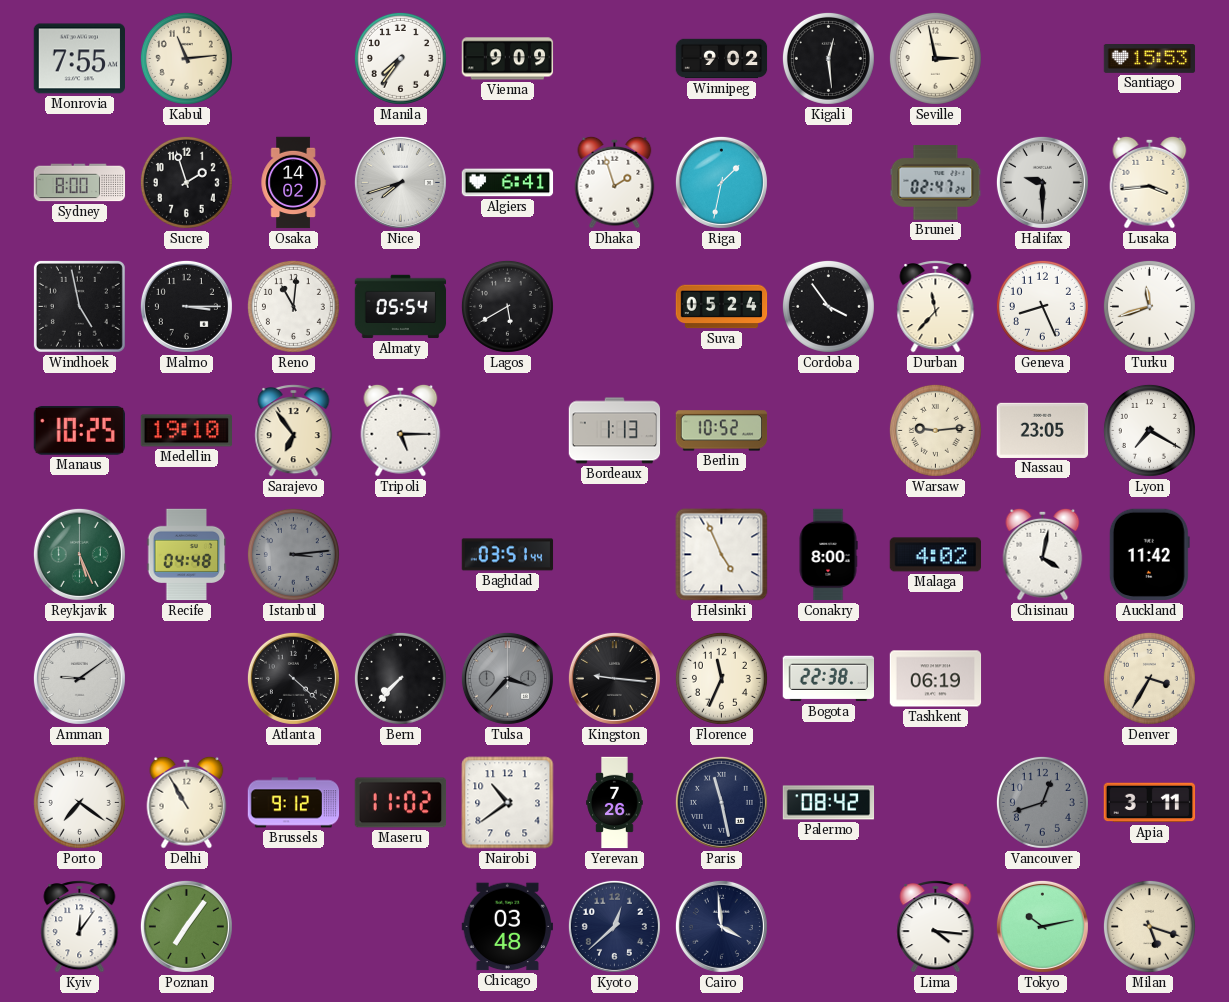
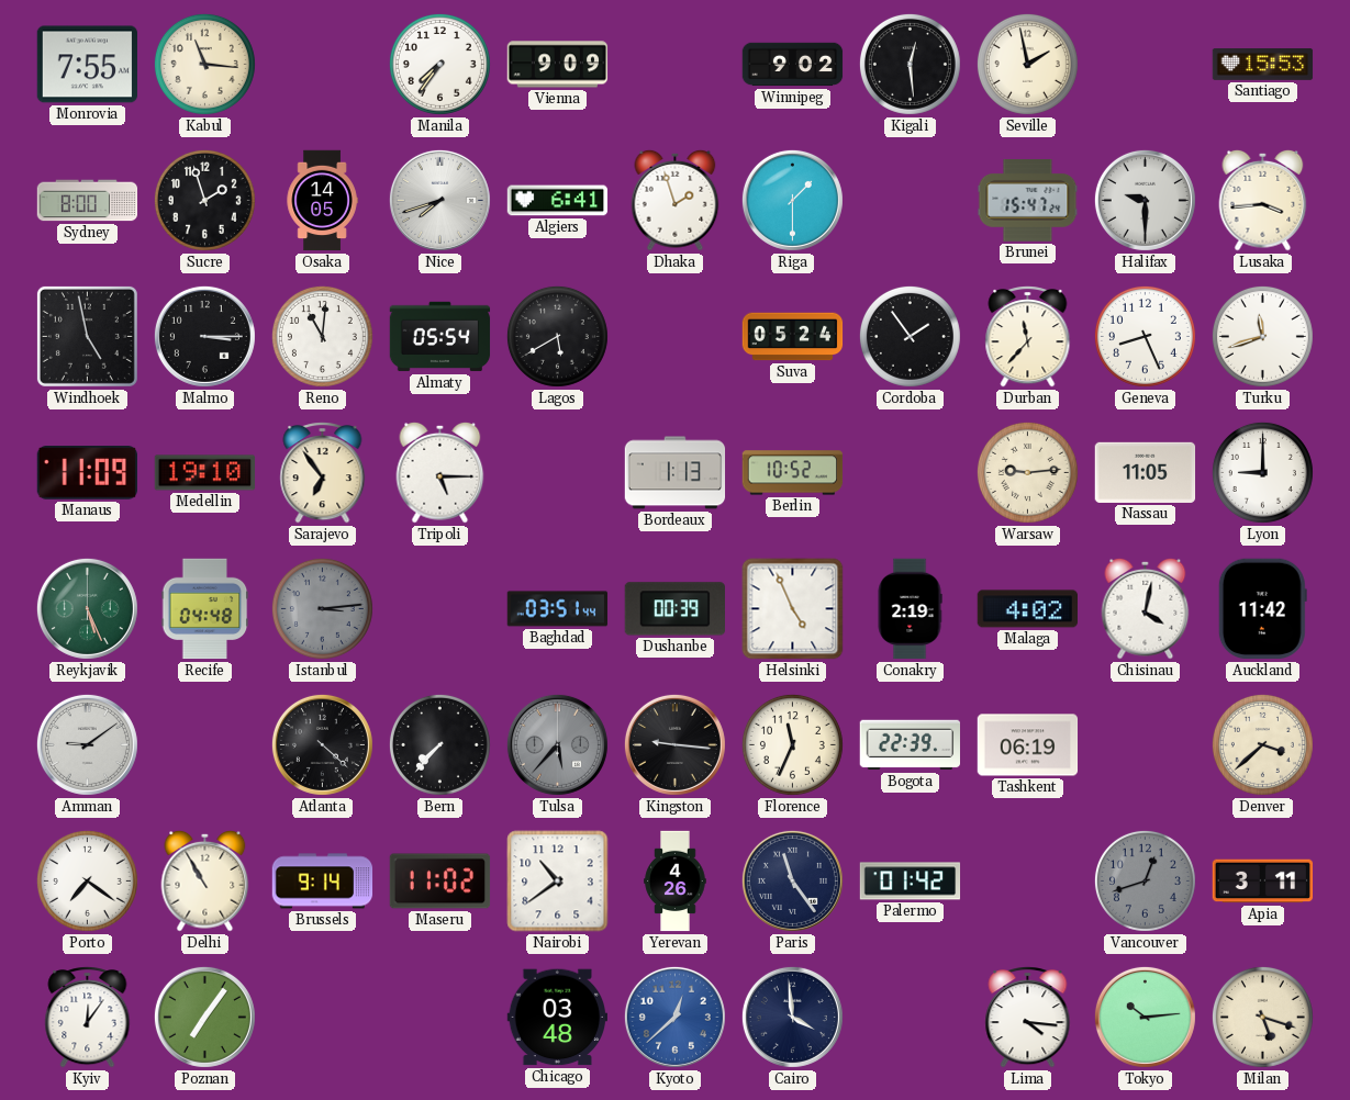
Kabul: 11:14 -> 11:16
Seville: 2:58 -> 1:58
Osaka: 14:02 -> 14:05
Riga: 1:32 -> 1:30
Brunei: 02:47 -> 15:47
Cordoba: 3:54 -> 1:54
Manaus: 10:25 -> 11:09
Nassau: 23:05 -> 11:05
Lyon: 7:20 -> 9:00
Dushanbe: none -> 00:39
Conakry: 8:00 -> 2:19
Tulsa: 3:37 -> 5:37
Bogota: 22:38 -> 22:39
Denver: 3:35 -> 3:38
Brussels: 9:12 -> 9:14
Yerevan: 7:26 -> 4:26
Paris: 11:28 -> 11:24
Palermo: 08:42 -> 01:42
Kyoto dial: navy -> blue
Tokyo: 10:13 -> 10:14
